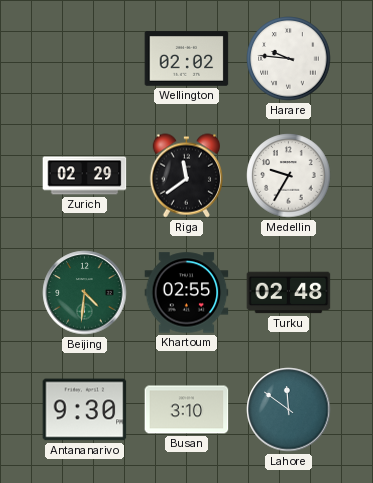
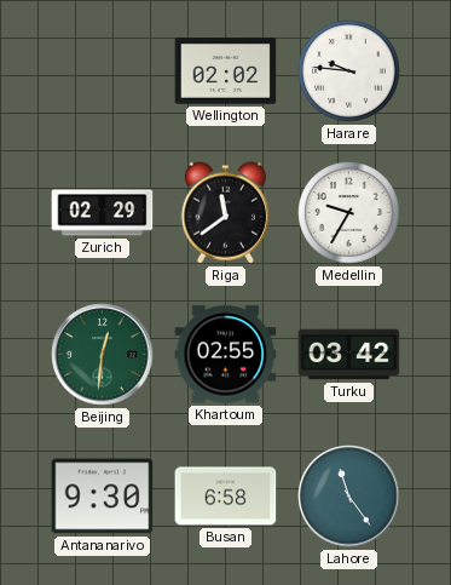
Beijing: 4:31 -> 12:31
Turku: 02:48 -> 03:42
Busan: 3:10 -> 6:58
Lahore: 11:51 -> 11:24
